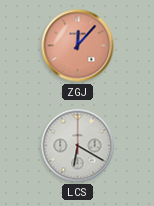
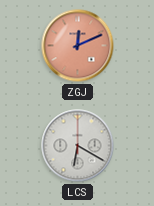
ZGJ: 12:07 -> 12:11
